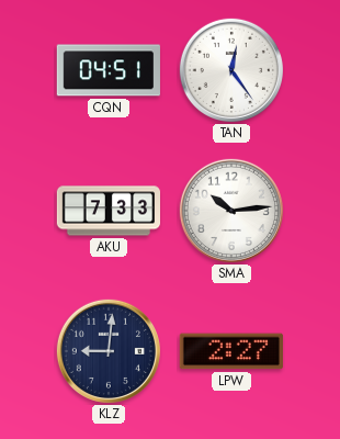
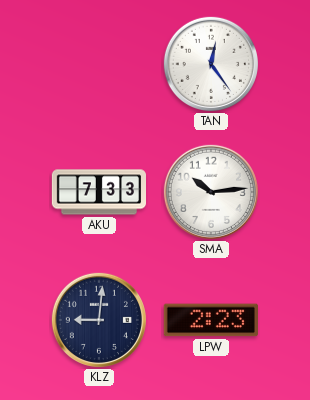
CQN: 04:51 -> none
LPW: 2:27 -> 2:23
